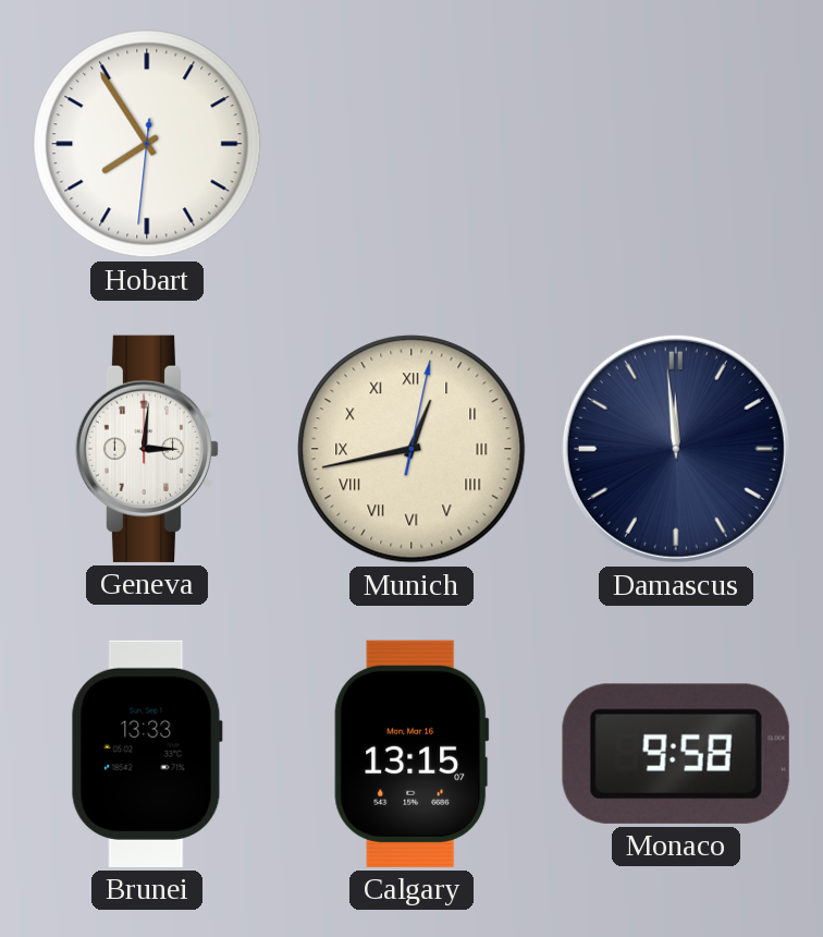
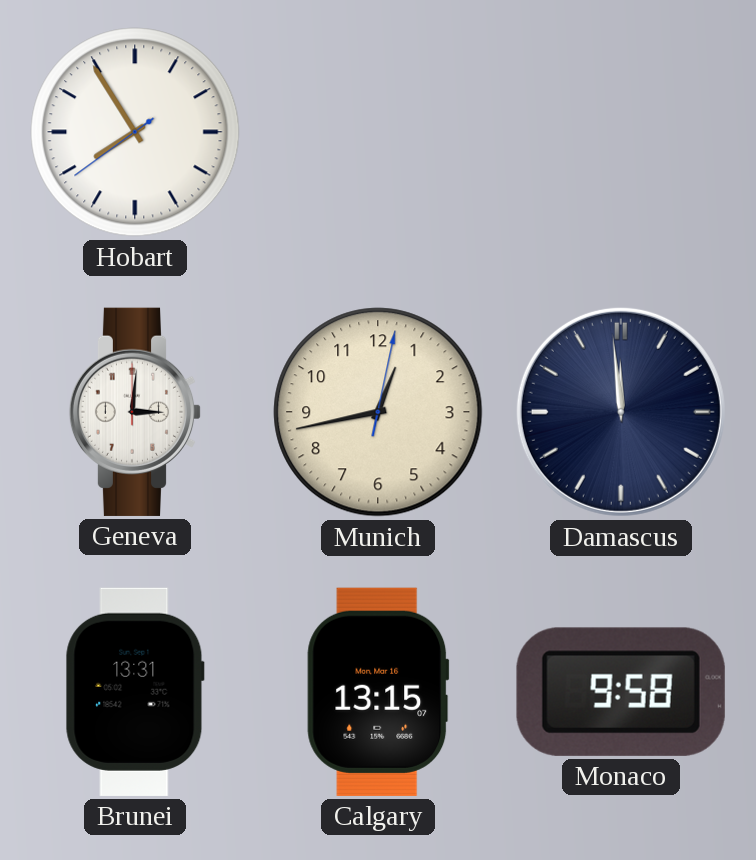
Hobart: 7:54:31 -> 7:54:39
Munich numerals: Roman -> Arabic
Brunei: 13:33 -> 13:31
